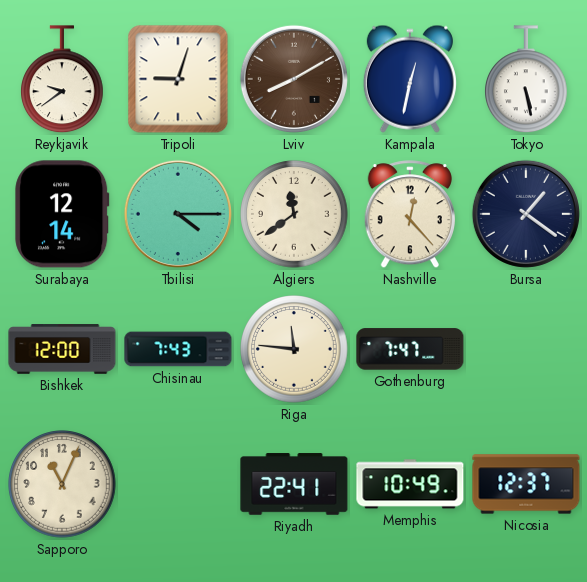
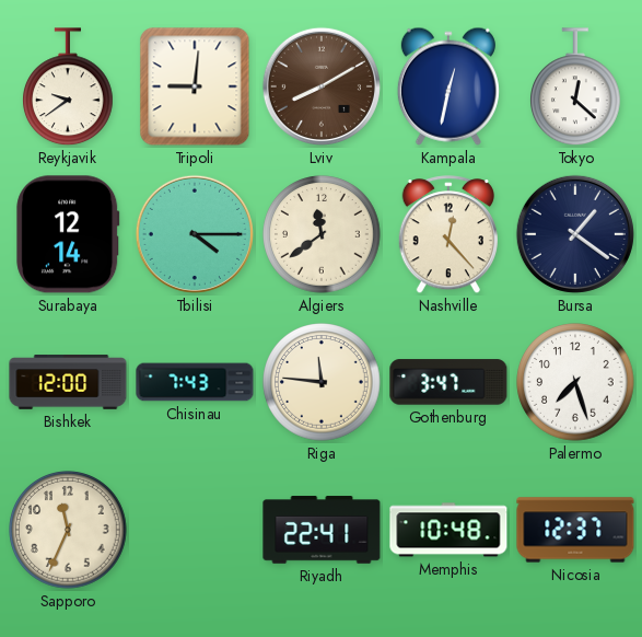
Tripoli: 9:03 -> 9:01
Tokyo: 5:28 -> 12:22
Gothenburg: 7:47 -> 3:47
Palermo: none -> 7:27
Sapporo: 11:04 -> 11:34
Memphis: 10:49 -> 10:48
